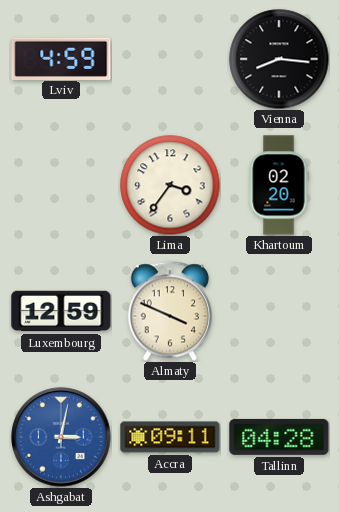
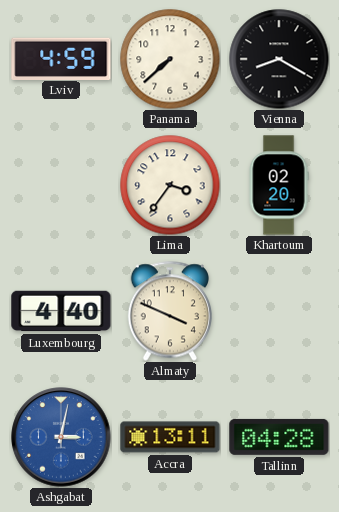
Panama: none -> 7:38
Vienna: 8:16 -> 8:20
Luxembourg: 12:59 -> 4:40
Accra: 09:11 -> 13:11
